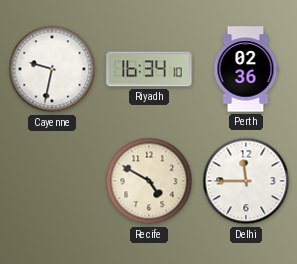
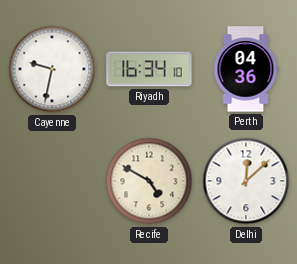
Perth: 02:36 -> 04:36
Delhi: 11:45 -> 12:08
